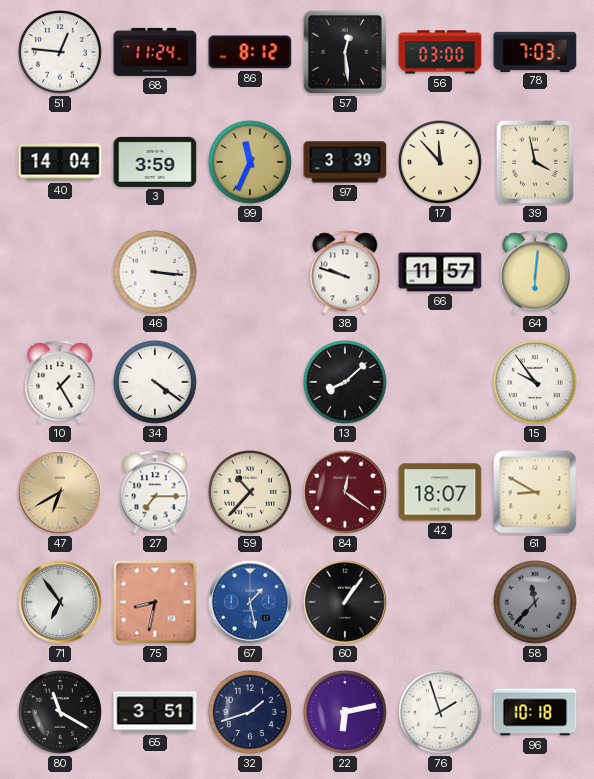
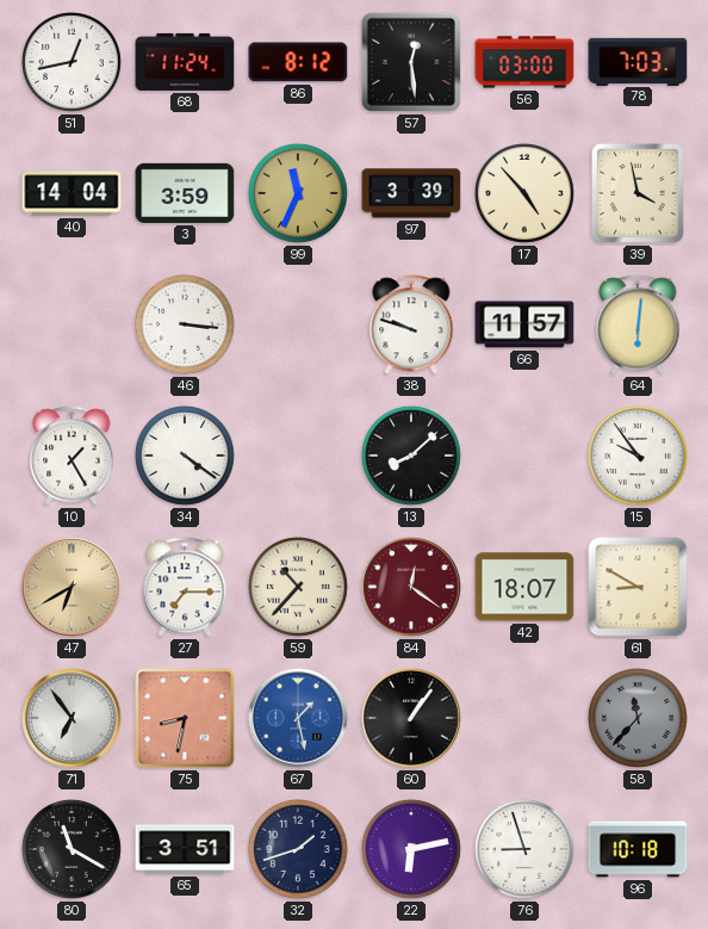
51: 12:46 -> 12:43
17: 11:53 -> 4:53
76: 1:57 -> 8:57
